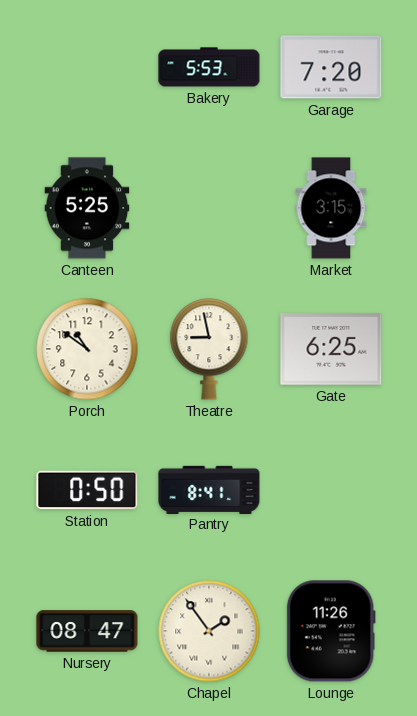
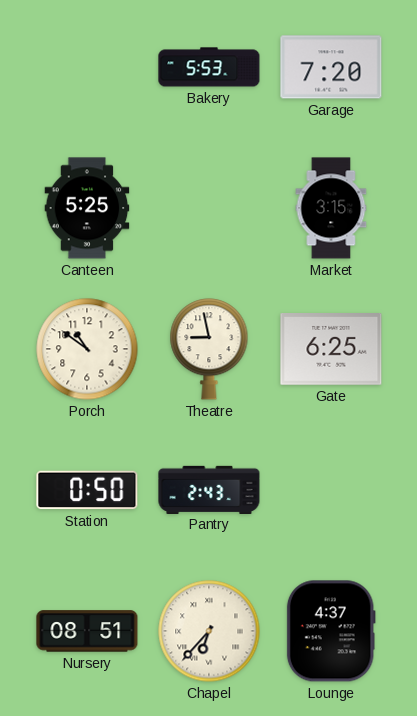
Pantry: 8:41 -> 2:43
Nursery: 08:47 -> 08:51
Chapel: 1:54 -> 6:37
Lounge: 11:26 -> 4:37
